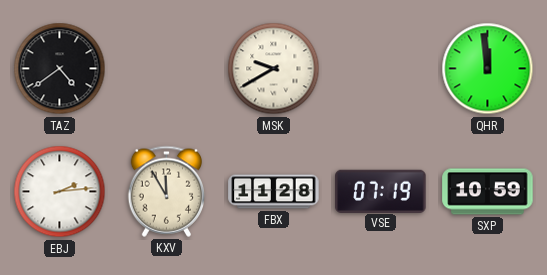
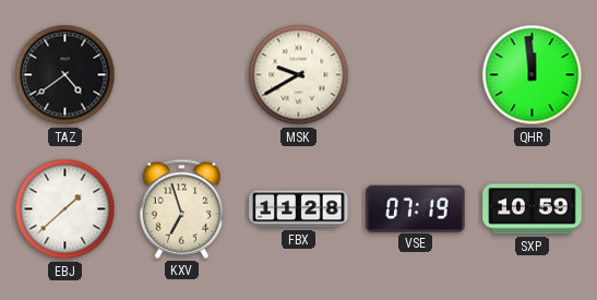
EBJ: 2:14 -> 1:38
KXV: 11:55 -> 6:57
